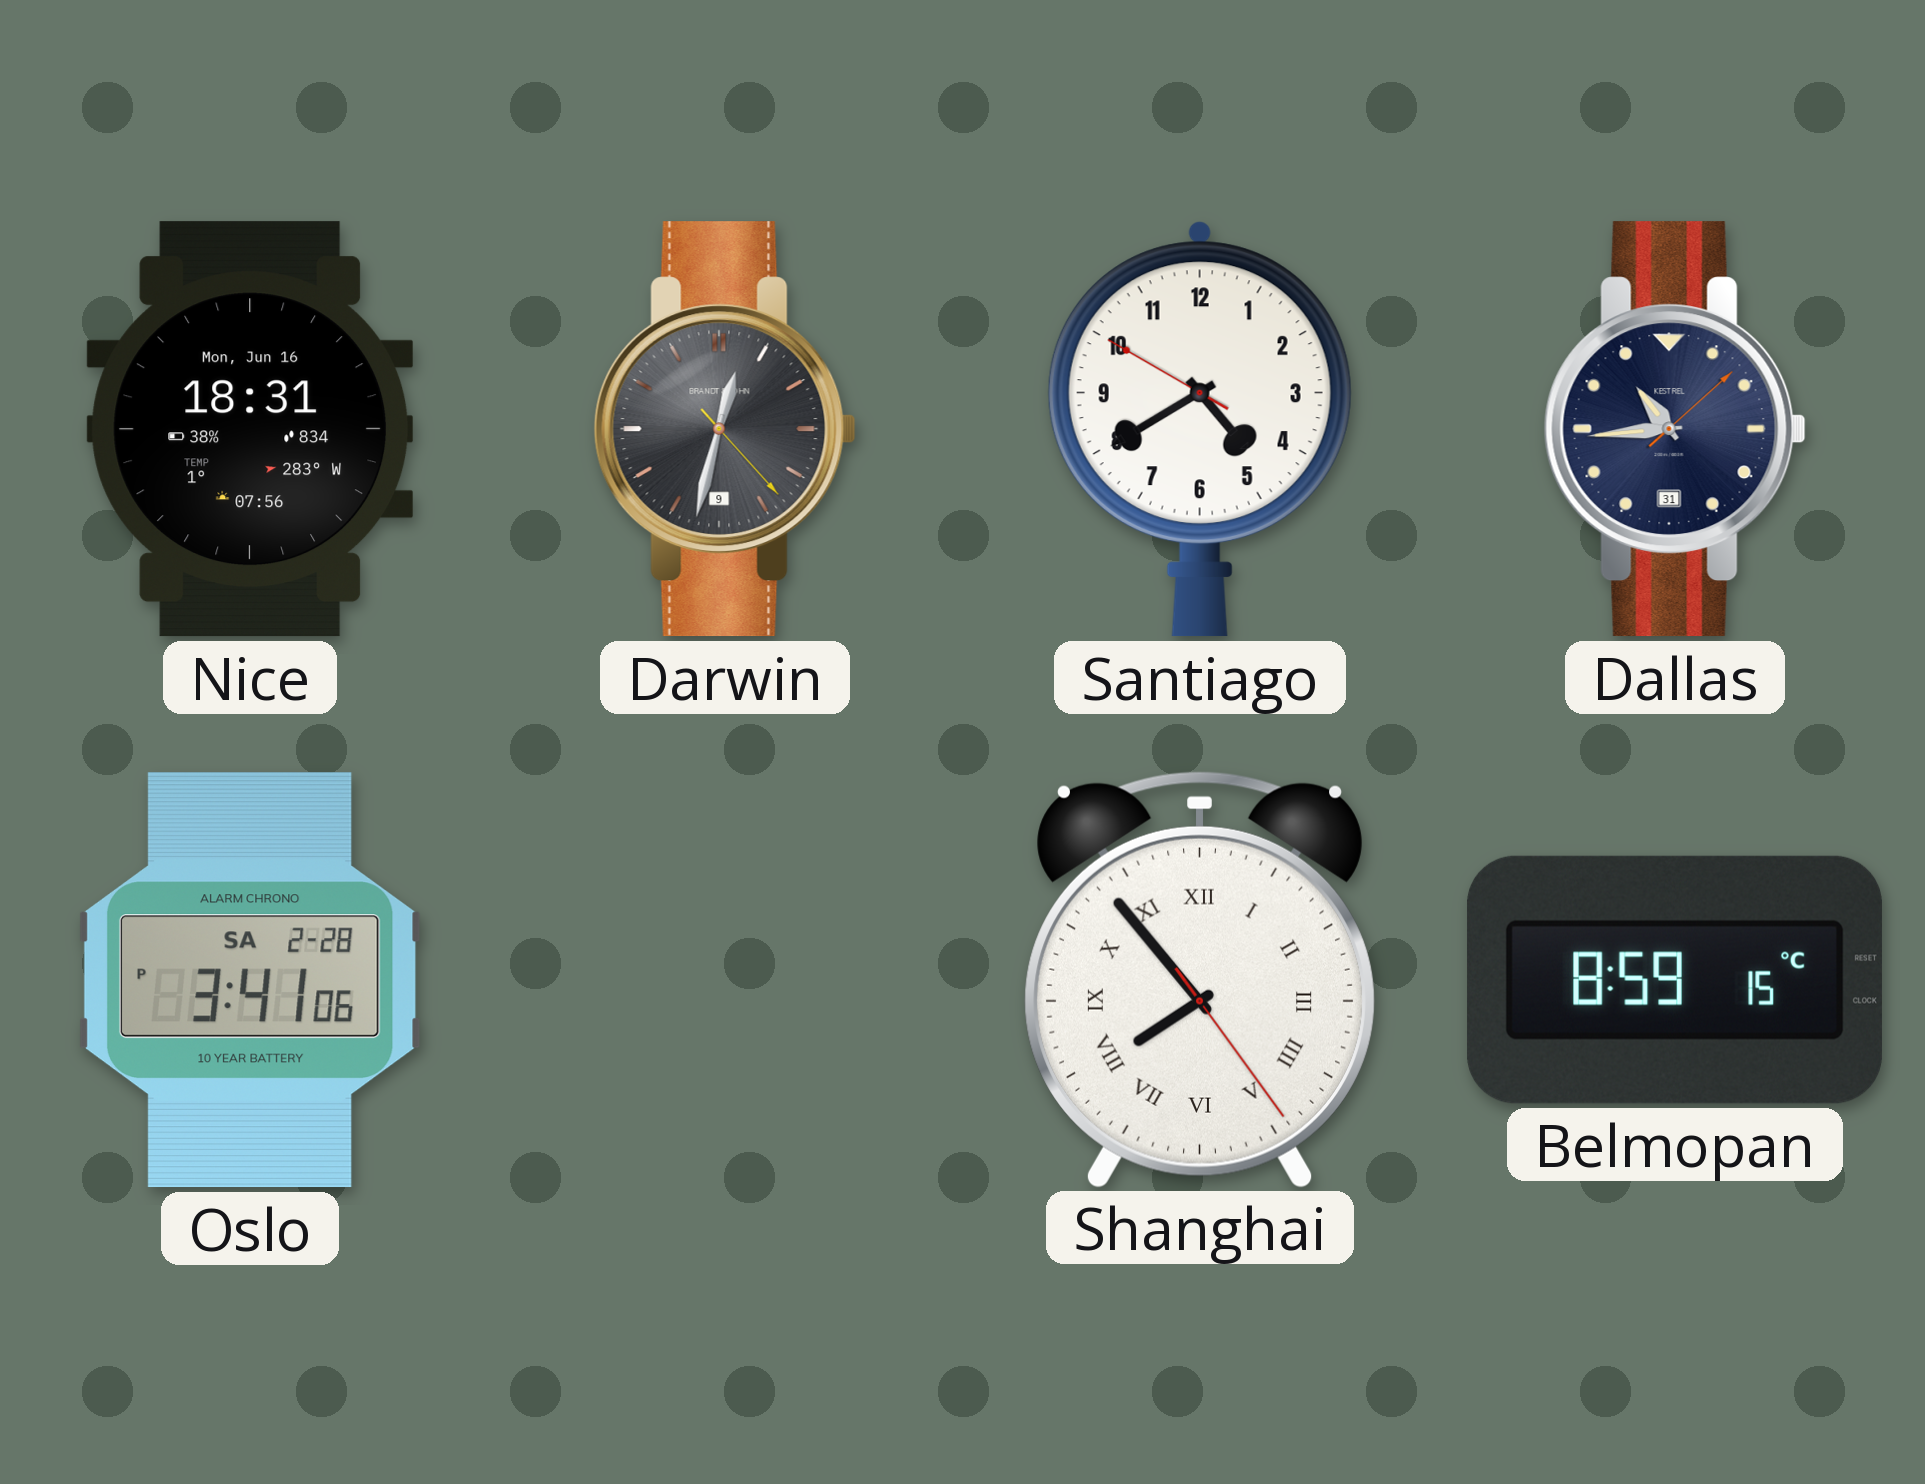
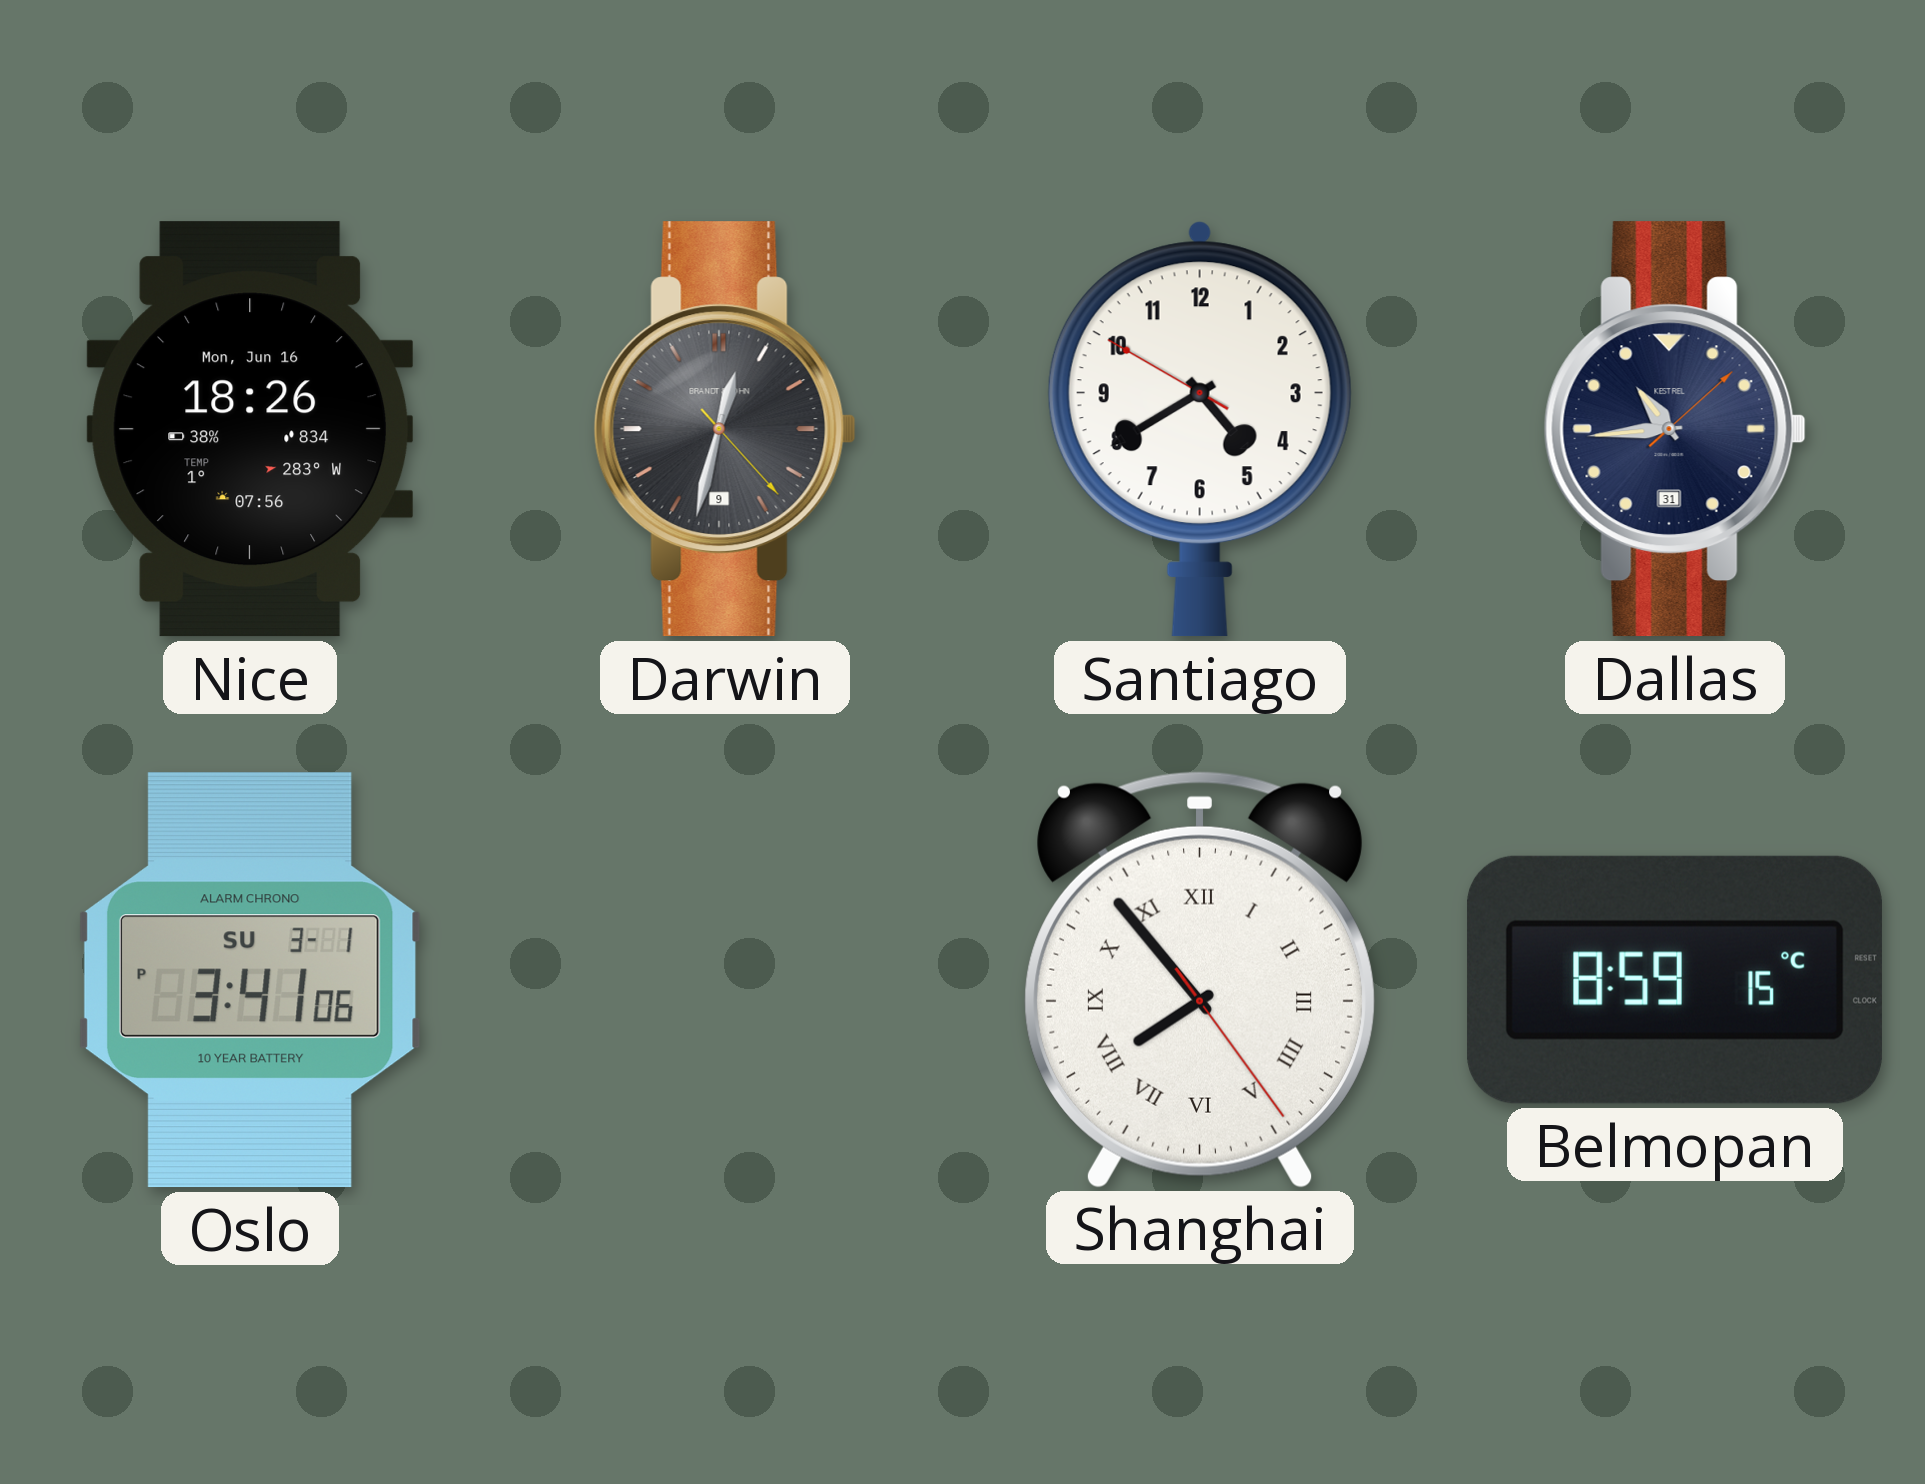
Nice: 18:31 -> 18:26
Oslo date: SA 2-28 -> SU 3-1
